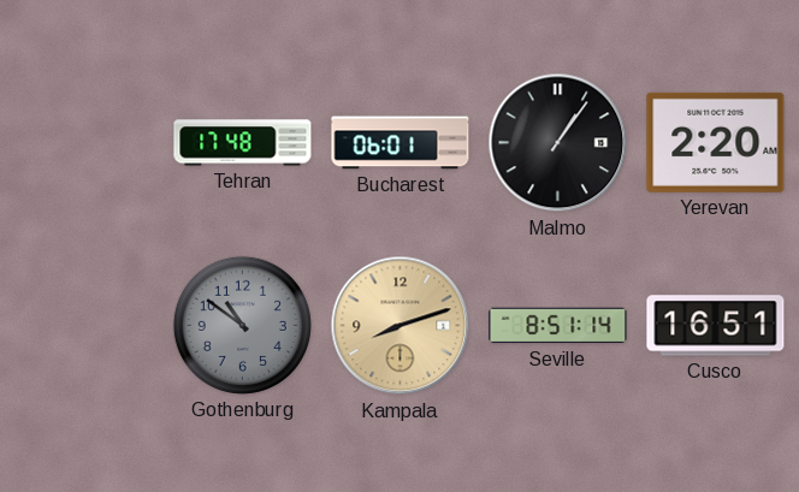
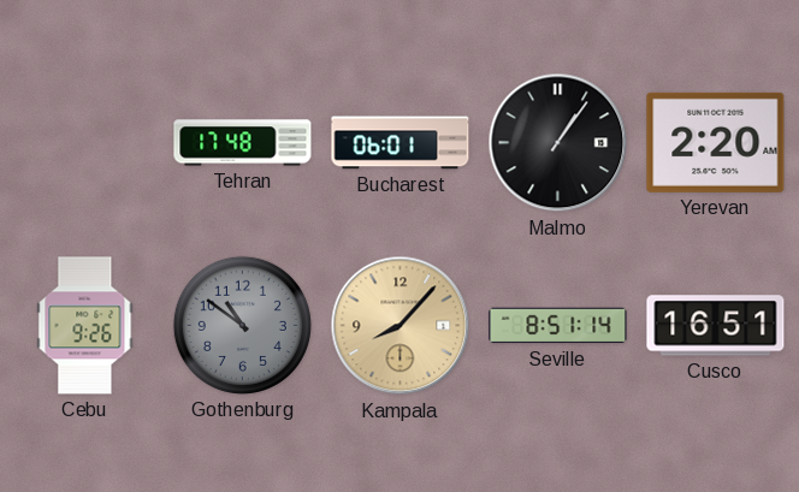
Cebu: none -> 9:26
Kampala: 8:12 -> 8:07
